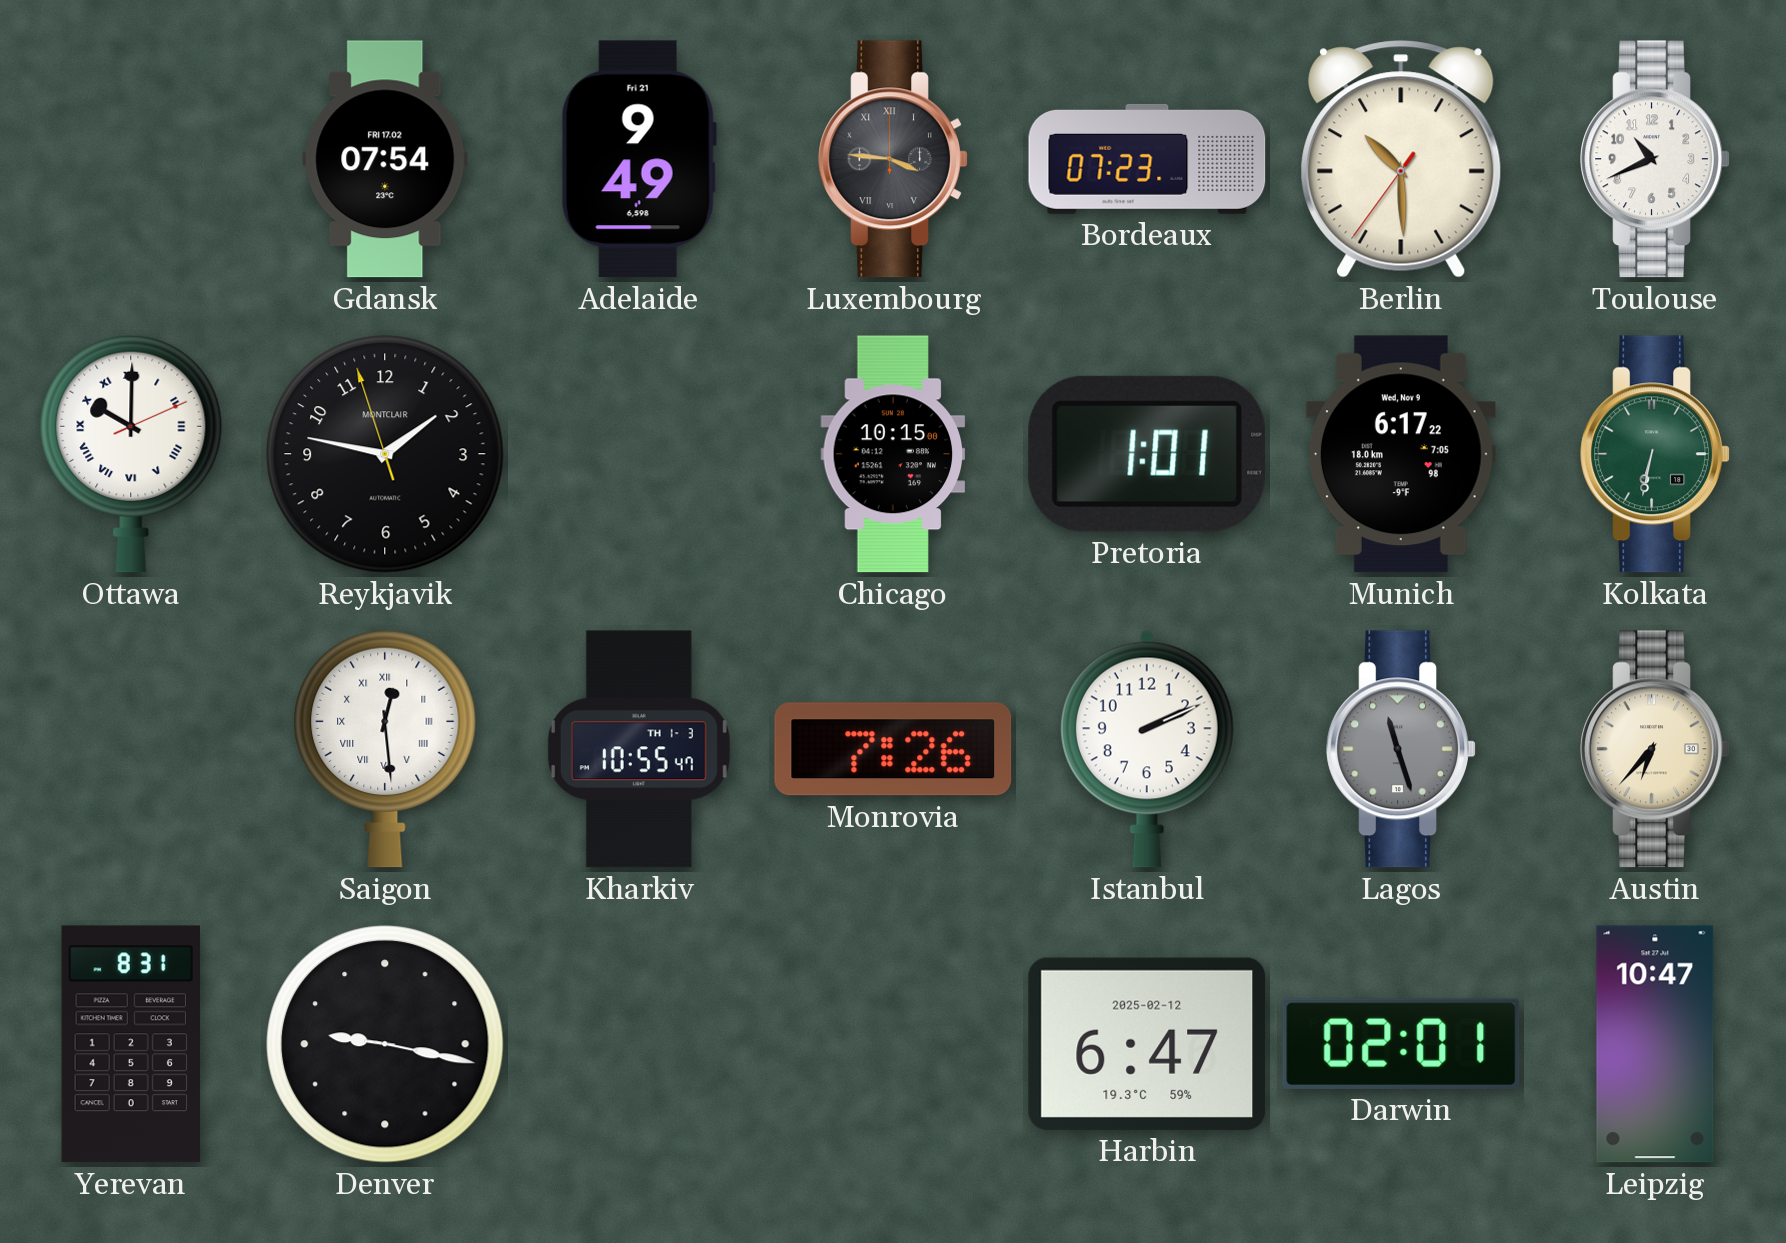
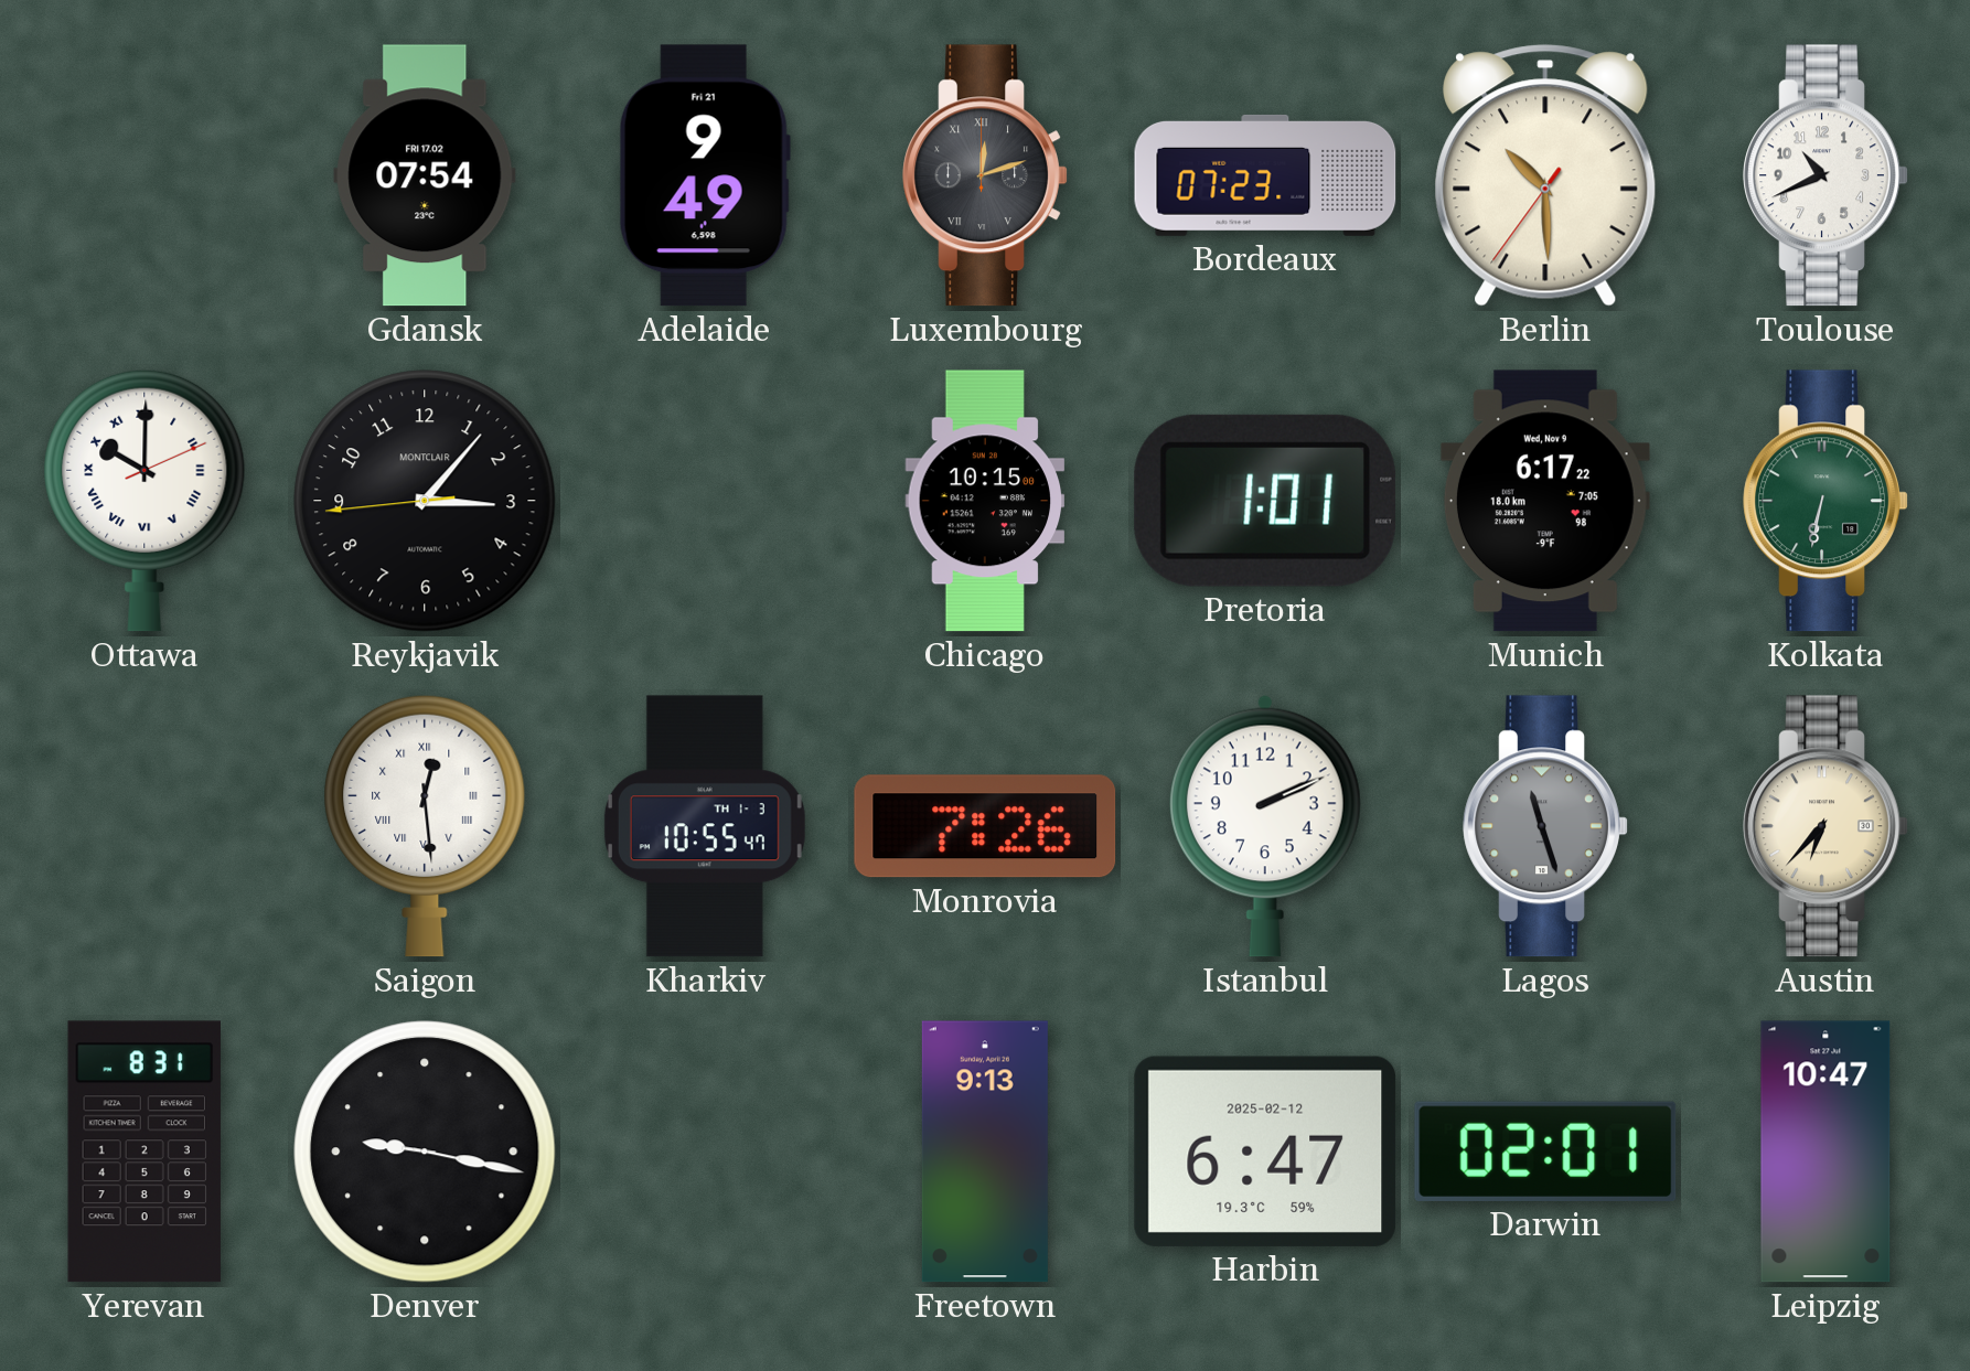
Luxembourg: 3:46 -> 12:12
Reykjavik: 1:46 -> 3:06
Freetown: none -> 9:13
